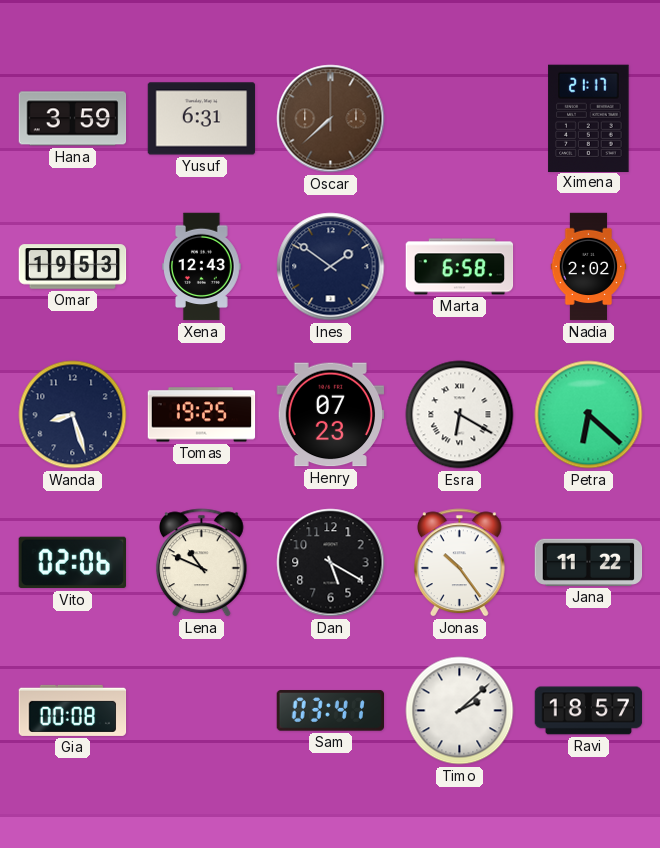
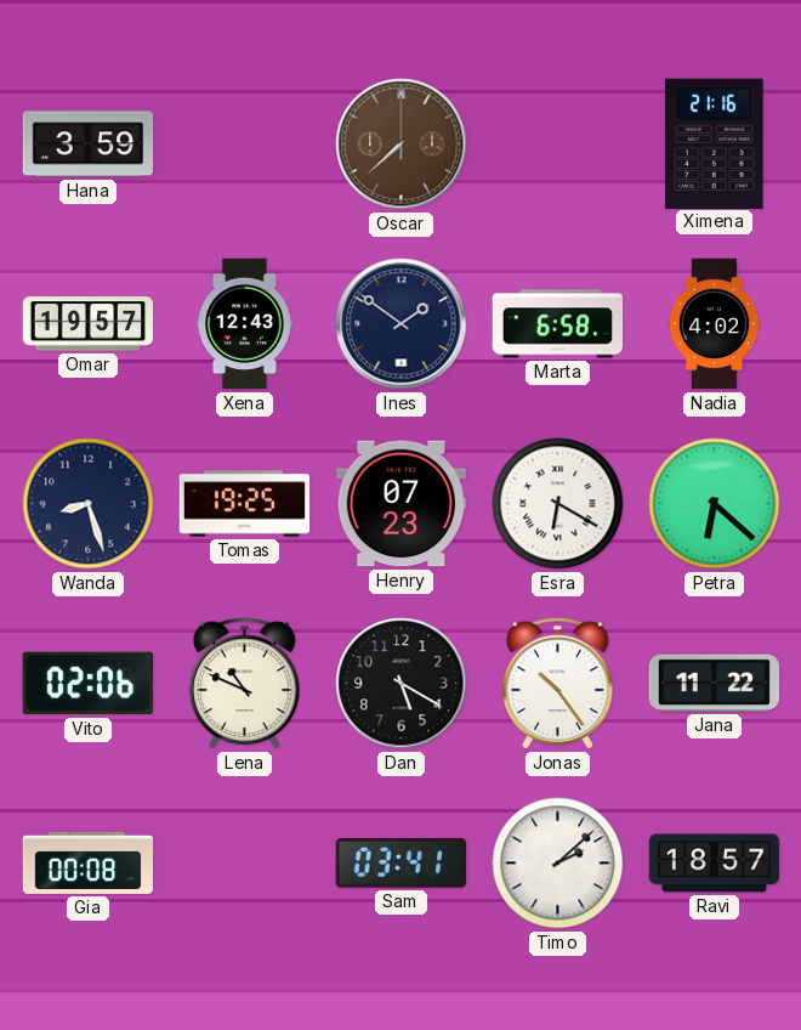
Yusuf: 6:31 -> none
Ximena: 21:17 -> 21:16
Omar: 19:53 -> 19:57
Nadia: 2:02 -> 4:02
